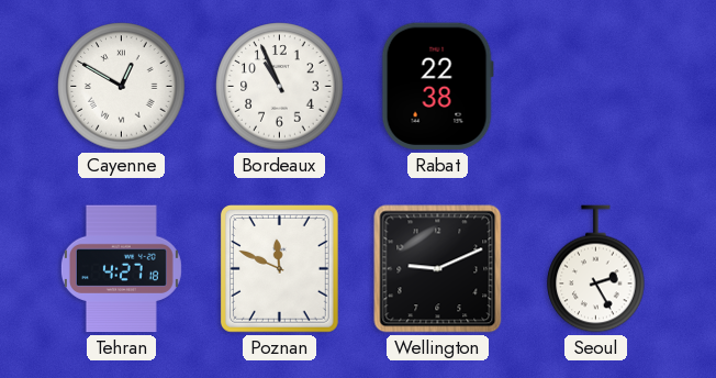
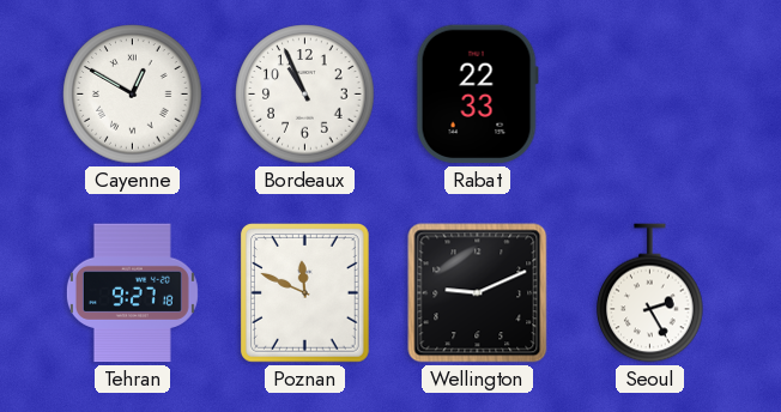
Rabat: 22:38 -> 22:33
Tehran: 4:27 -> 9:27
